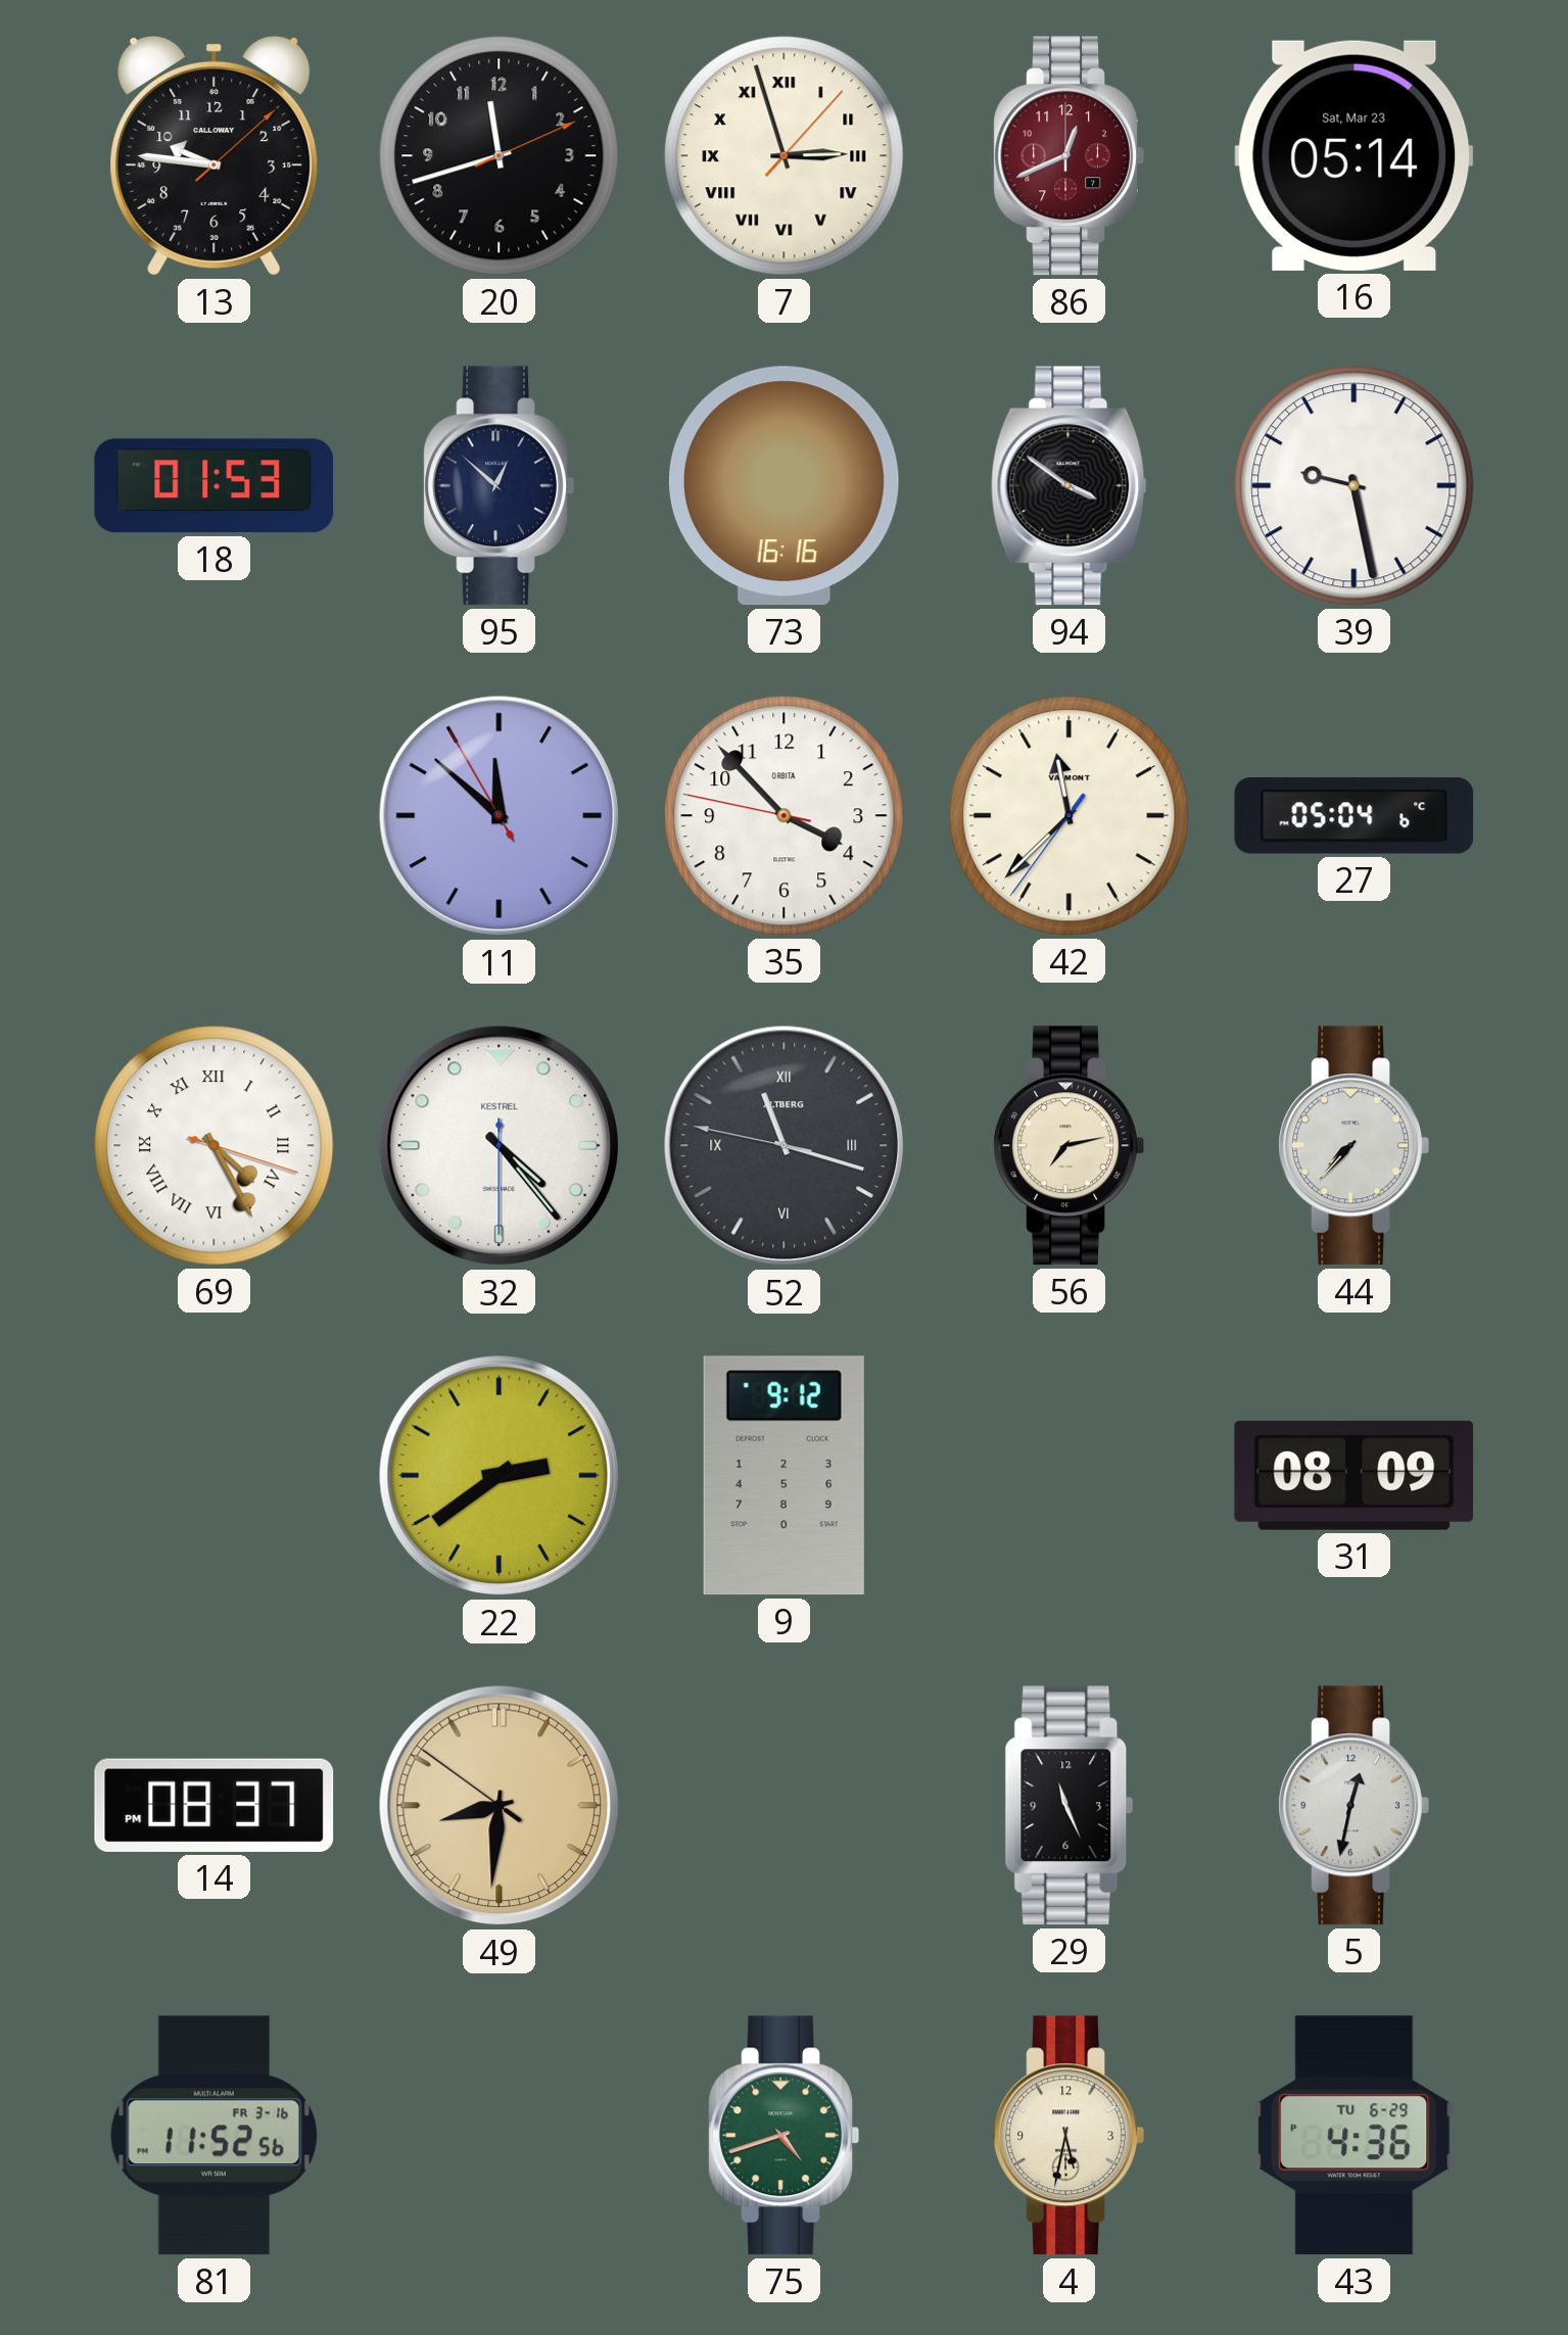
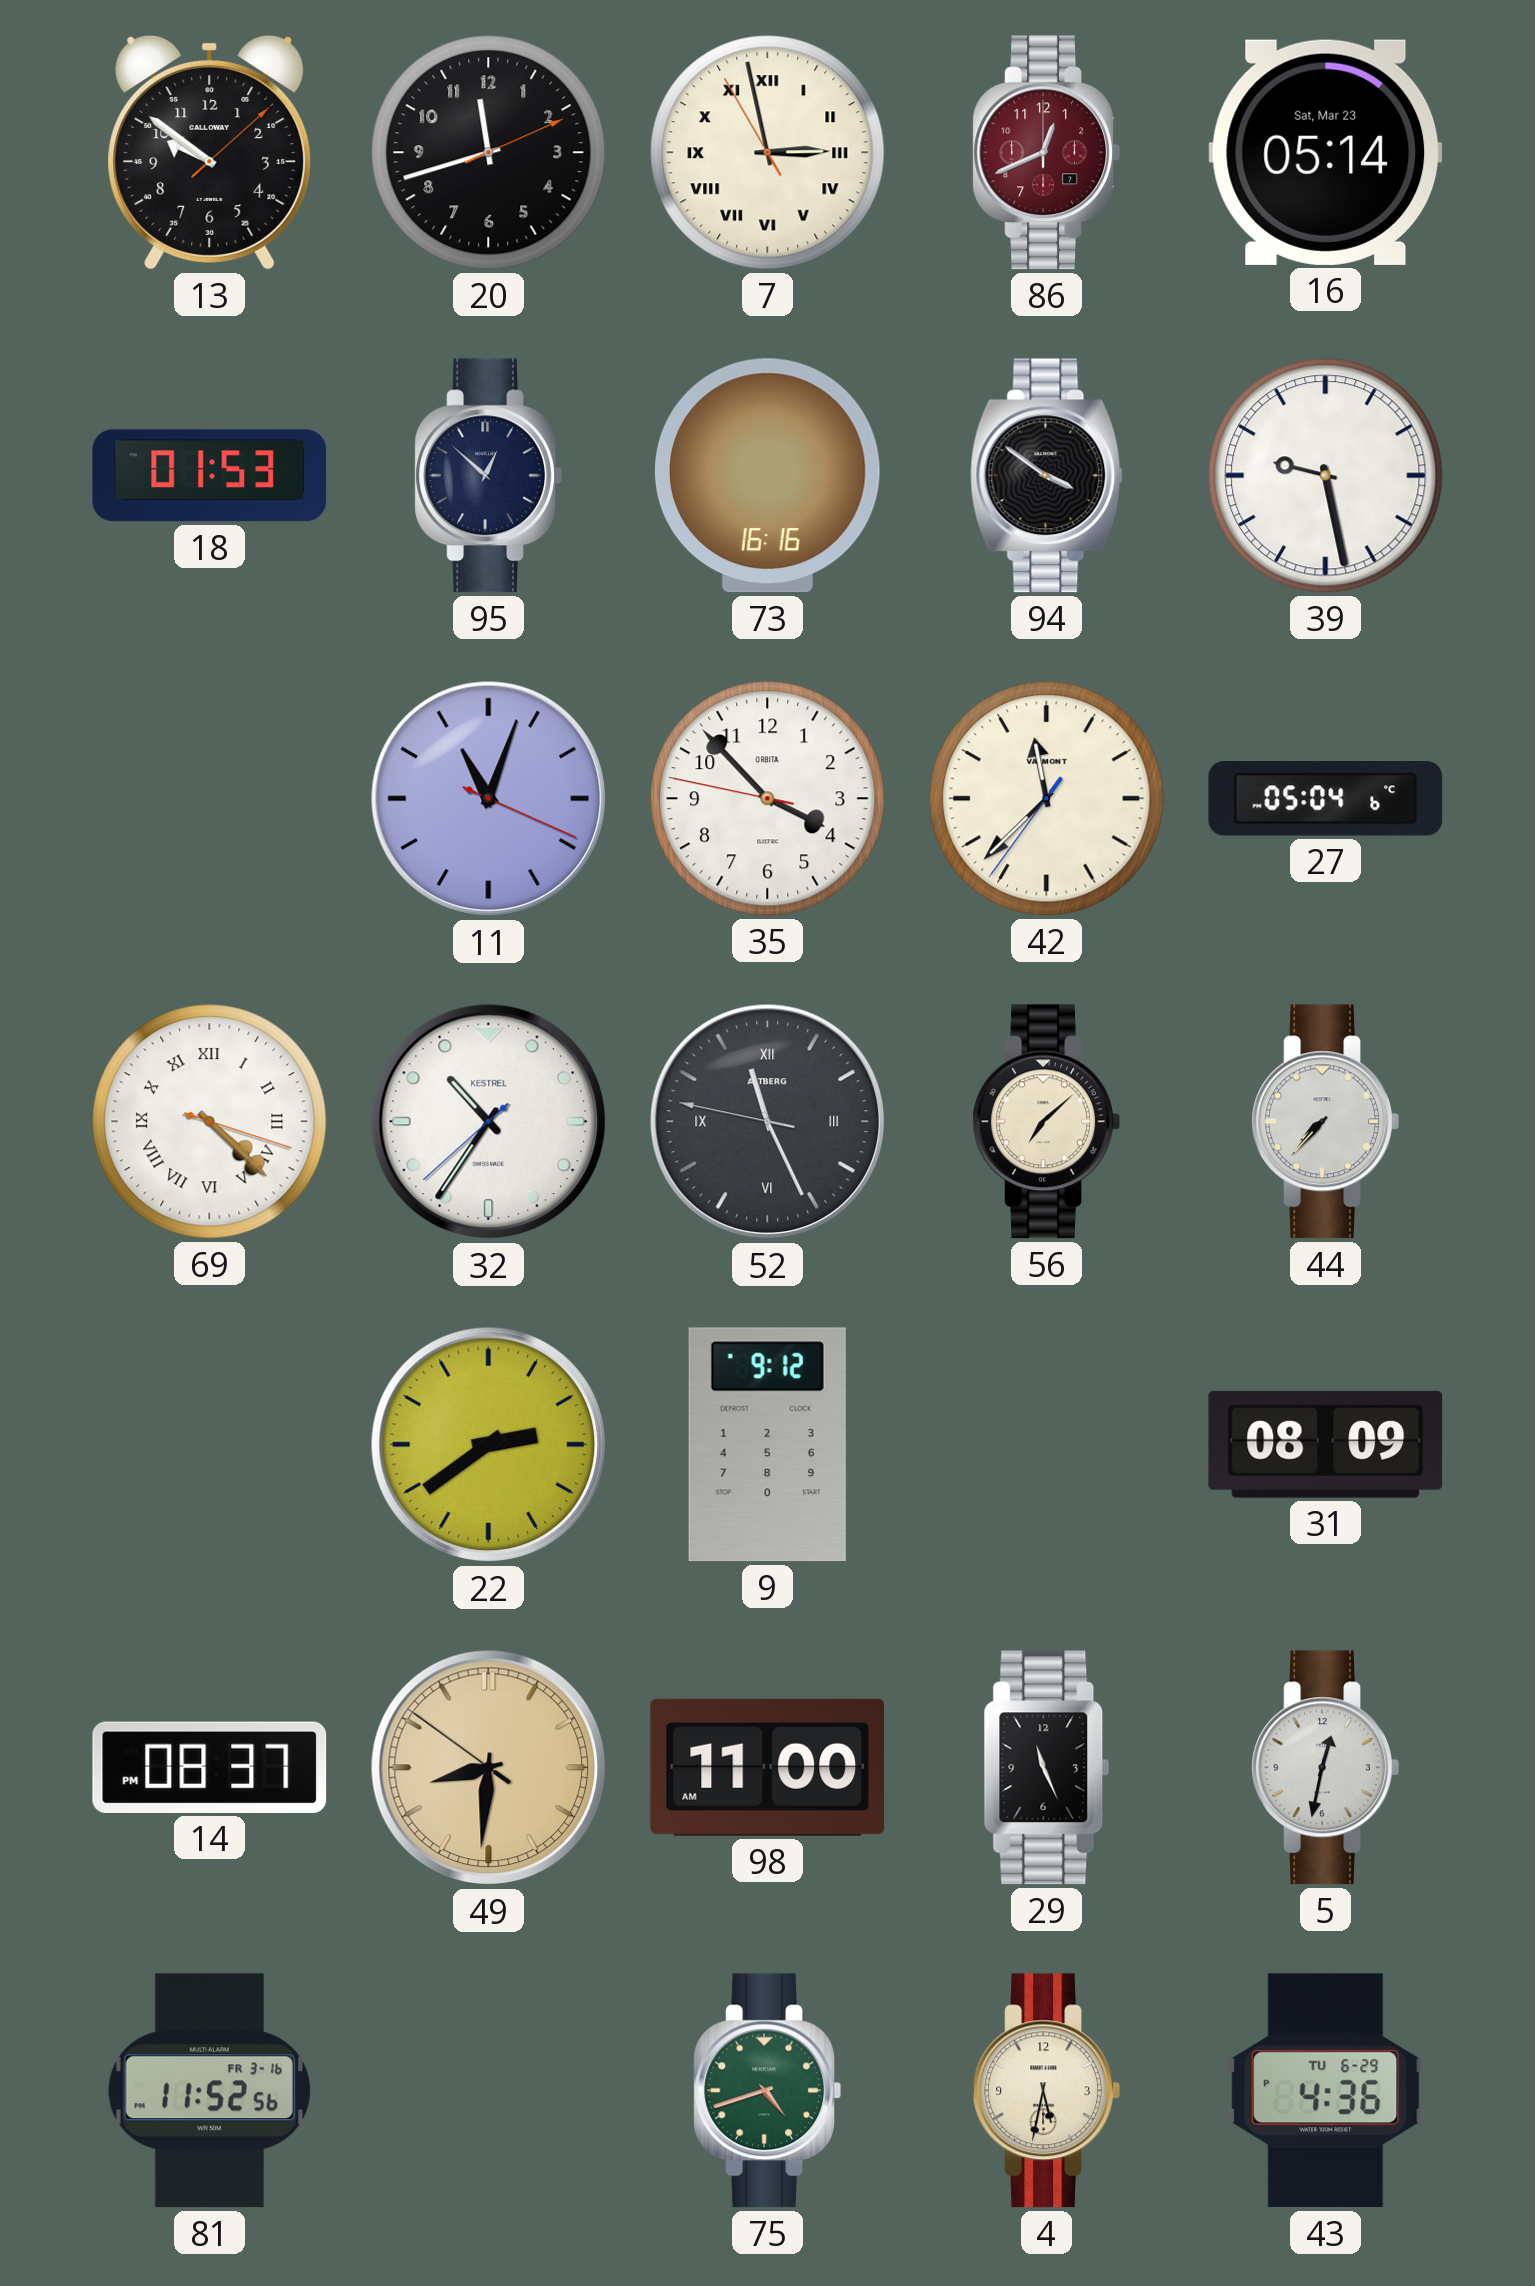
13: 9:46 -> 9:51
7: 2:57:07 -> 2:57:55
11: 11:51 -> 11:03
69: 4:25 -> 4:22
32: 4:23 -> 10:35
52: 11:17 -> 11:25
56: 7:13 -> 7:08
98: none -> 11:00
